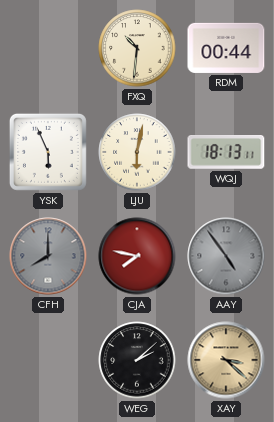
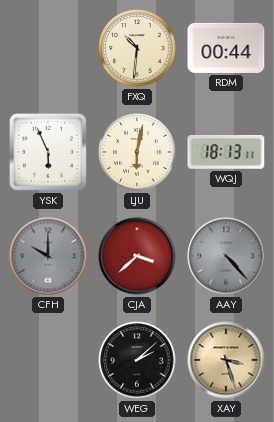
CFH: 8:00 -> 10:00
CJA: 7:47 -> 3:38
AAY: 4:54 -> 4:23
XAY: 3:22 -> 3:27
